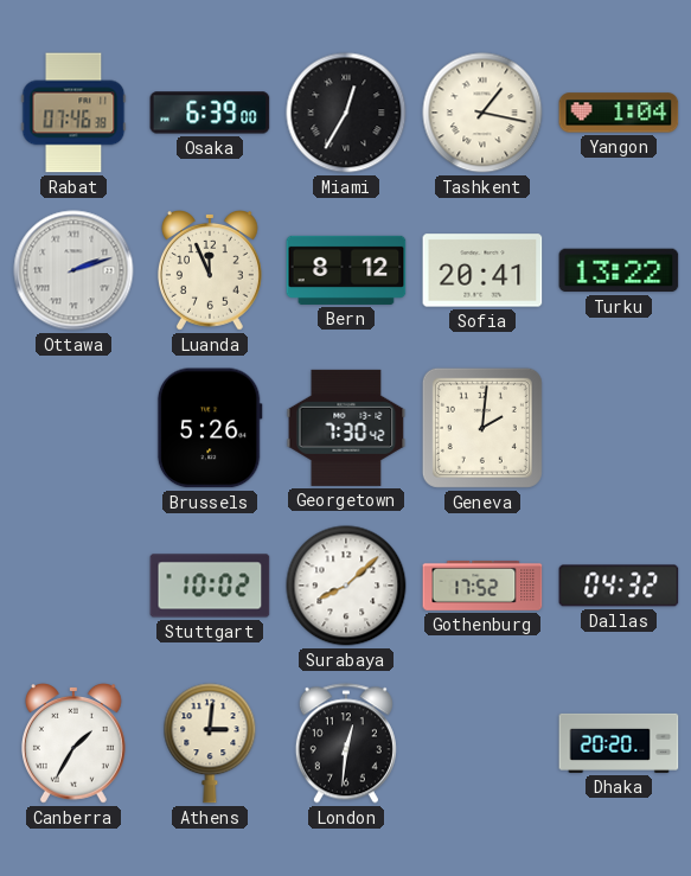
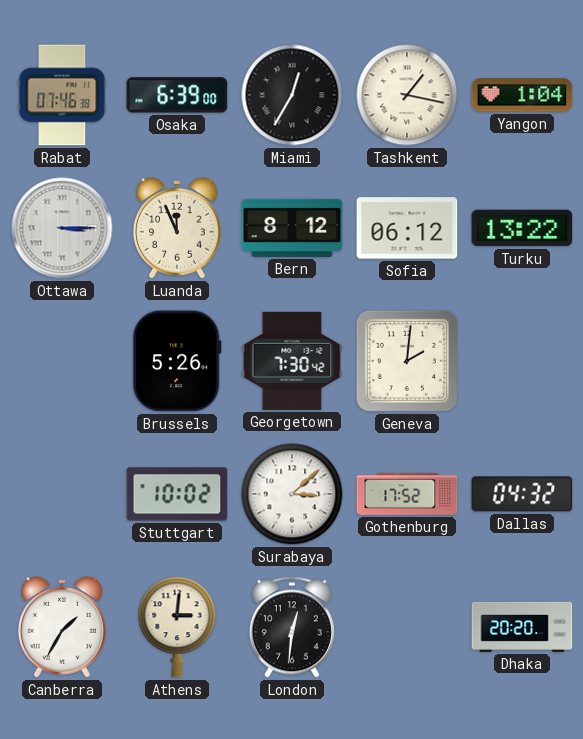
Ottawa: 2:12 -> 3:15
Sofia: 20:41 -> 06:12
Surabaya: 8:08 -> 3:08
